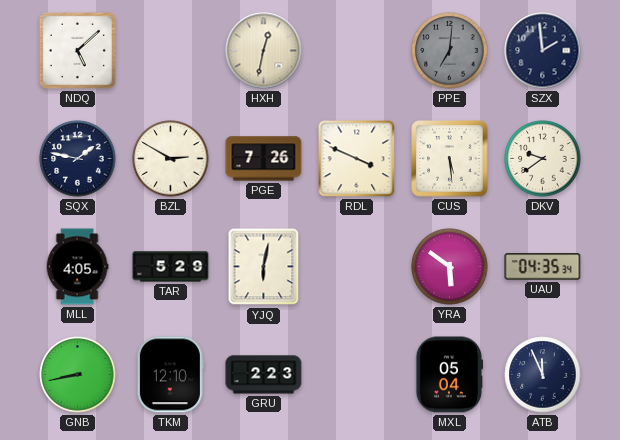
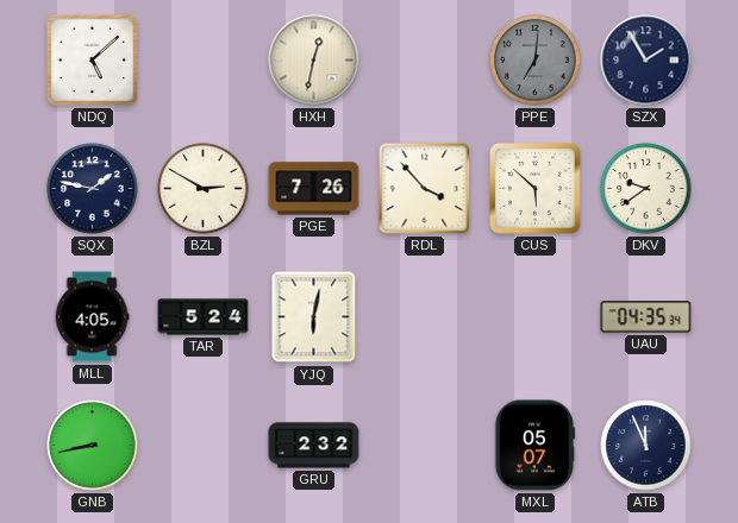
SZX: 1:59 -> 1:55
RDL: 3:49 -> 3:53
CUS: 5:29 -> 5:52
TAR: 5:29 -> 5:24
YRA: 5:51 -> none
TKM: 12:10 -> none
GRU: 2:23 -> 2:32
MXL: 05:04 -> 05:07
